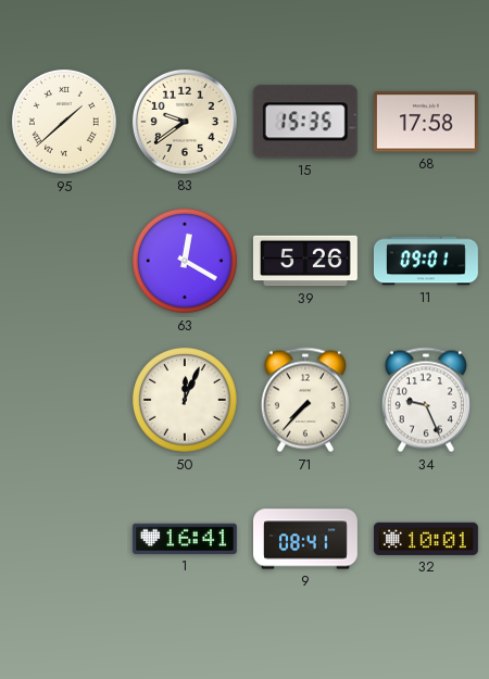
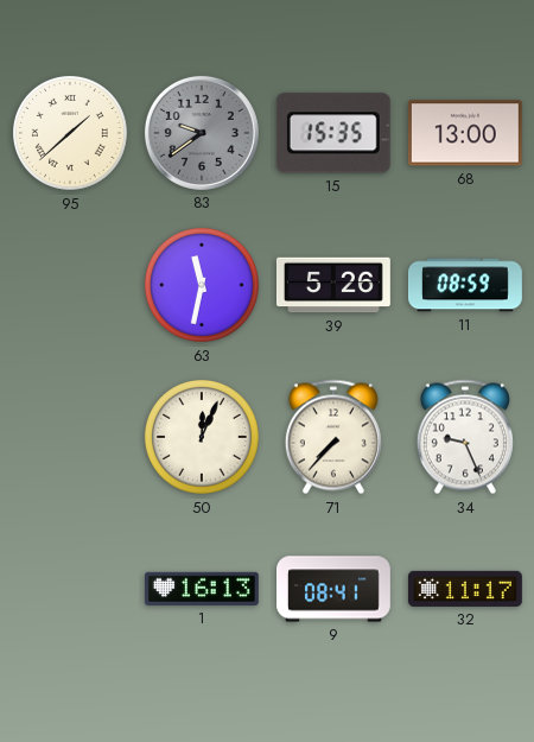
83 dial: cream -> grey
68: 17:58 -> 13:00
63: 12:20 -> 11:32
11: 09:01 -> 08:59
1: 16:41 -> 16:13
32: 10:01 -> 11:17
